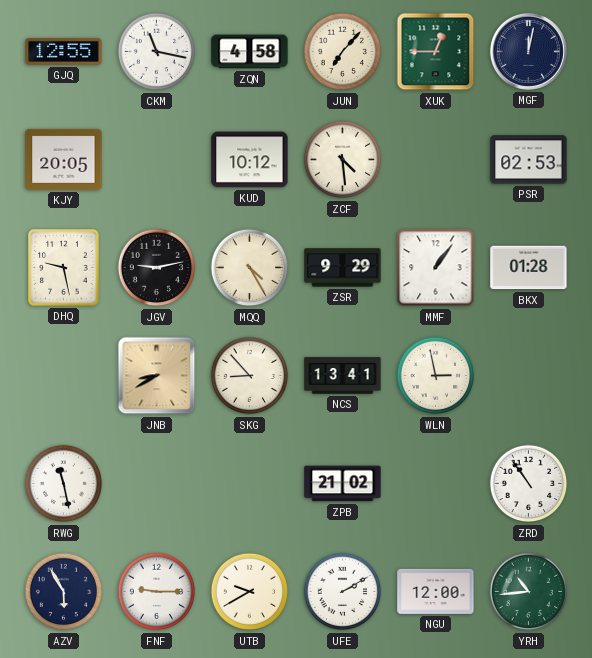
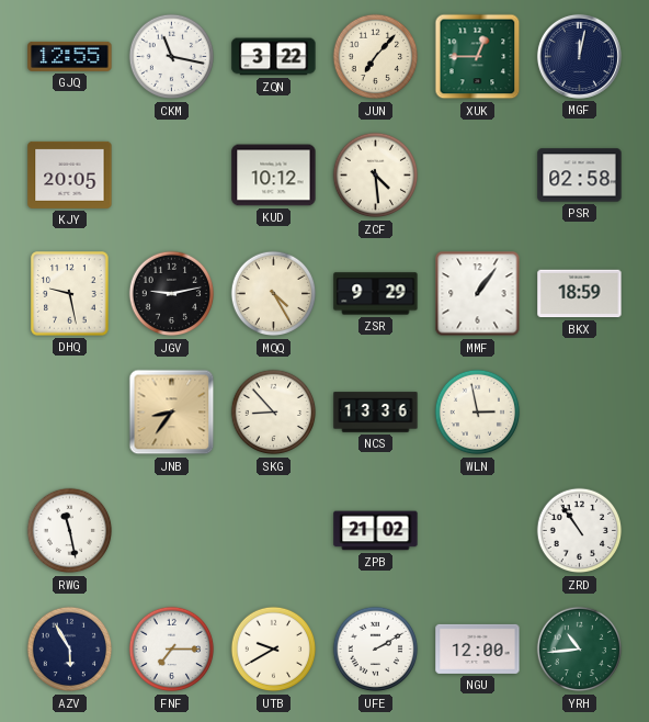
ZQN: 4:58 -> 3:22
PSR: 02:53 -> 02:58
BKX: 01:28 -> 18:59
JNB: 8:40 -> 8:36
NCS: 13:41 -> 13:36
FNF: 9:15 -> 7:15
